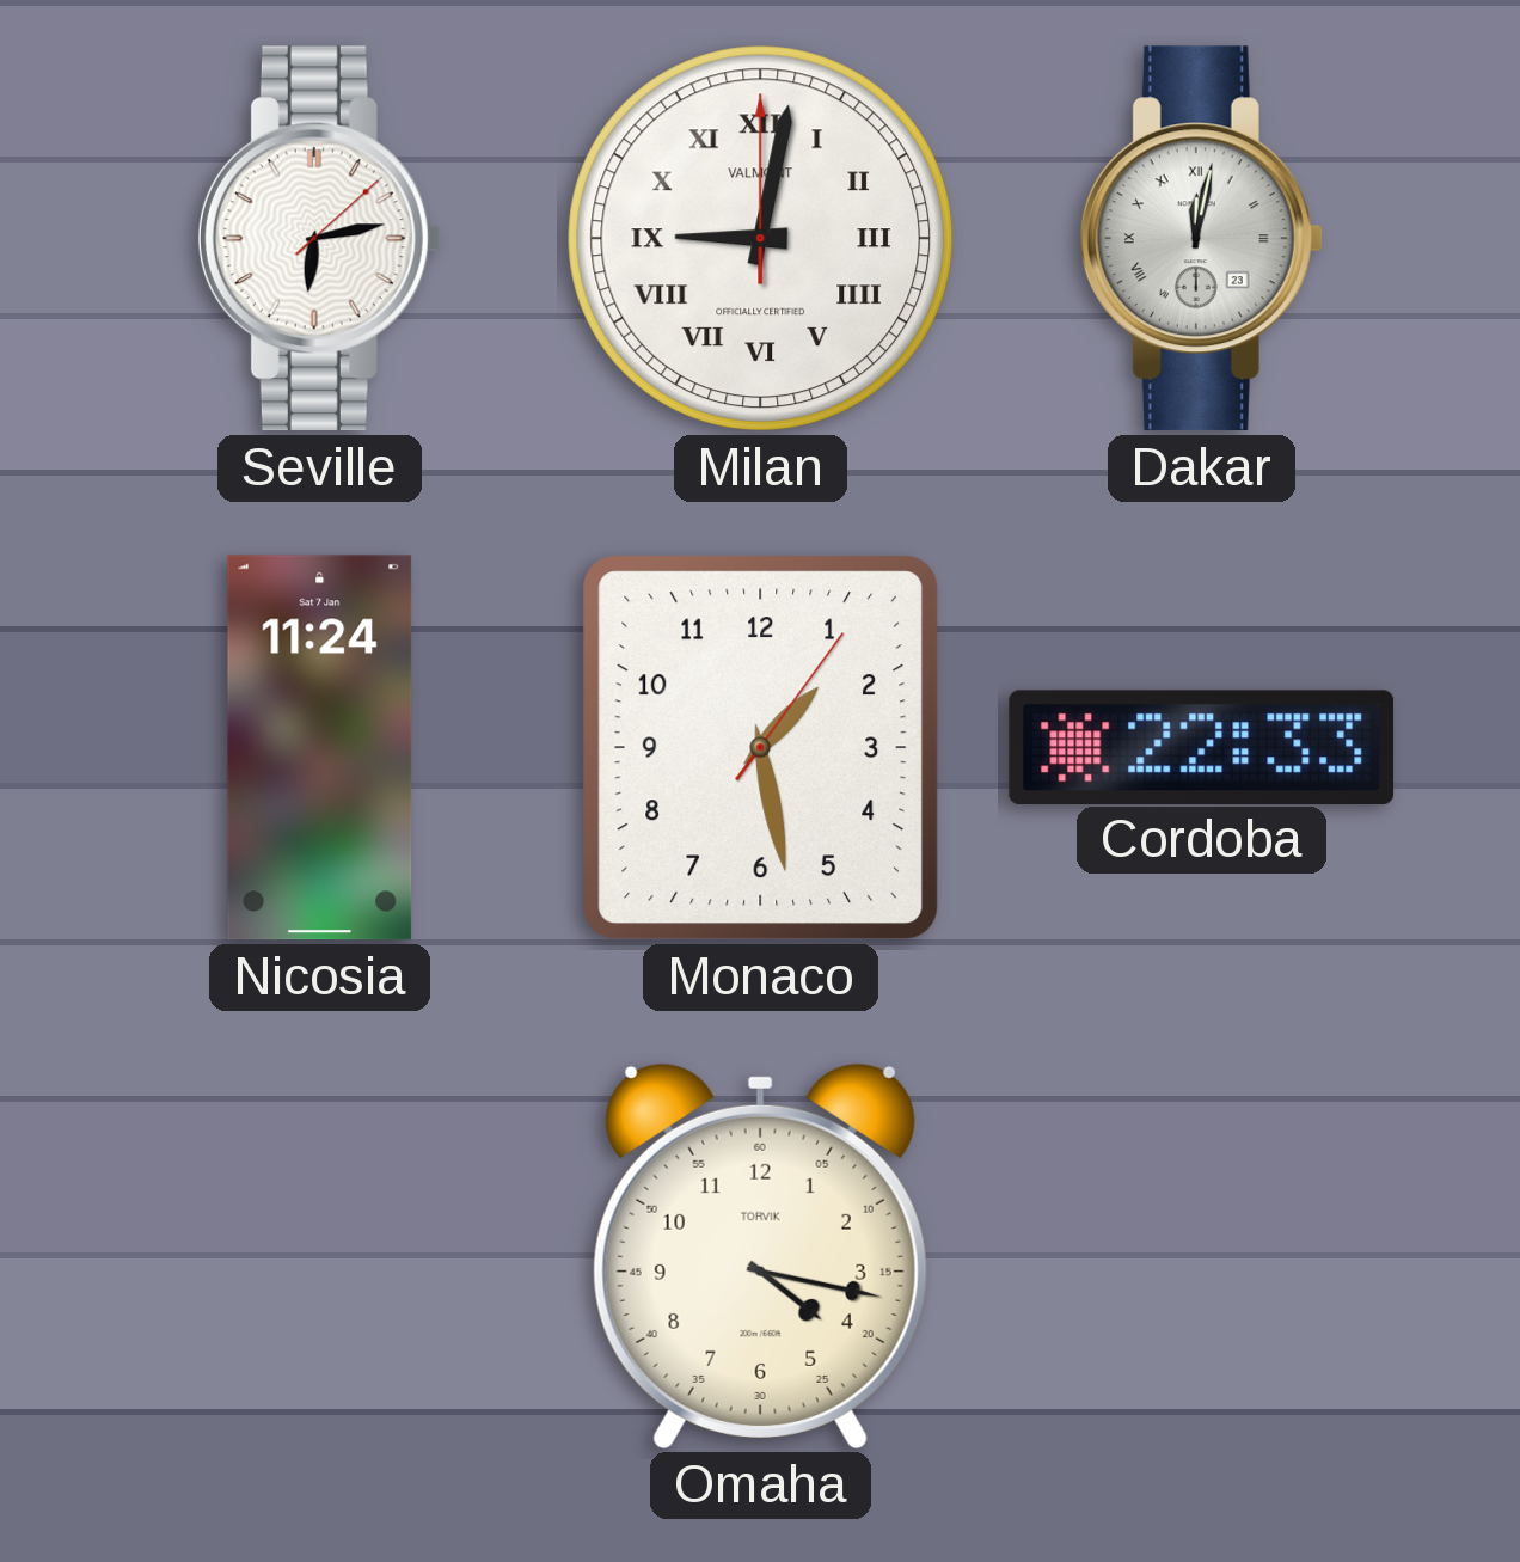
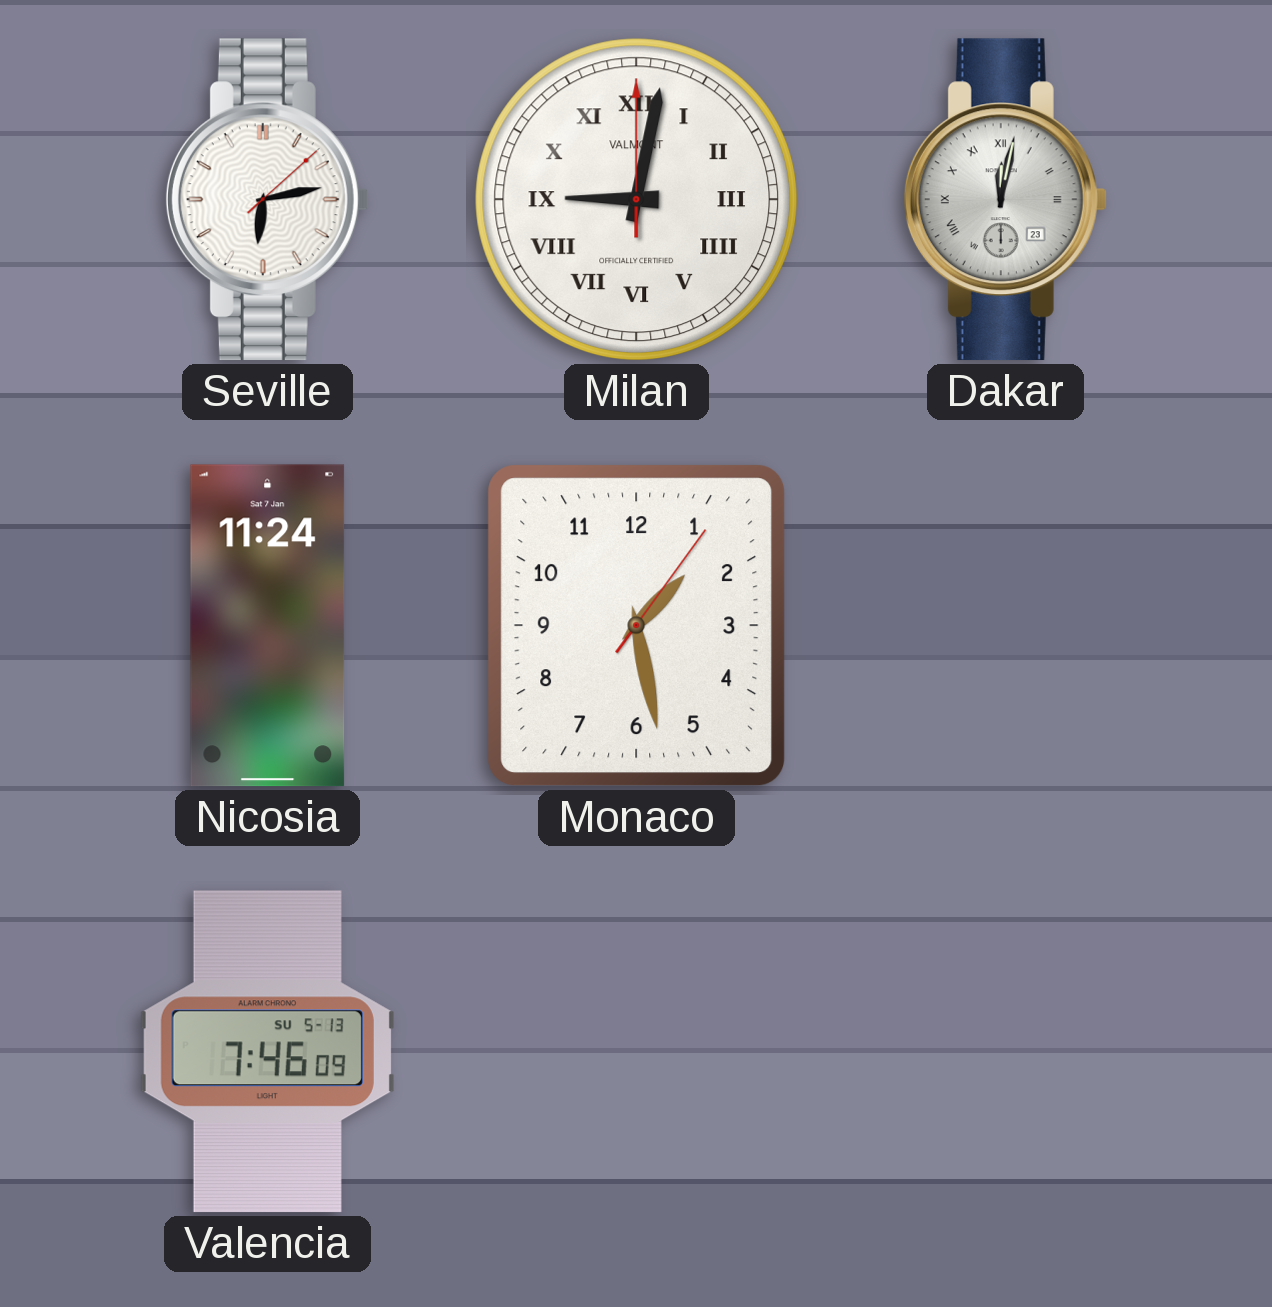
Cordoba: 22:33 -> none
Valencia: none -> 7:46
Omaha: 4:17 -> none
